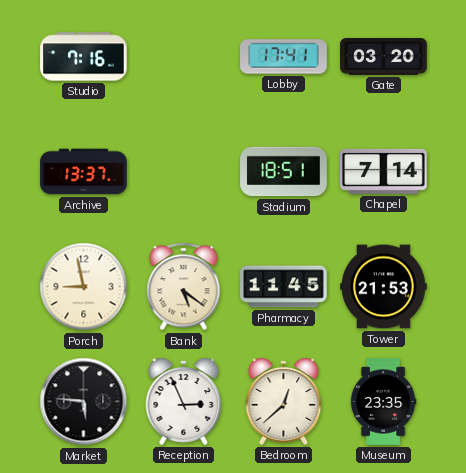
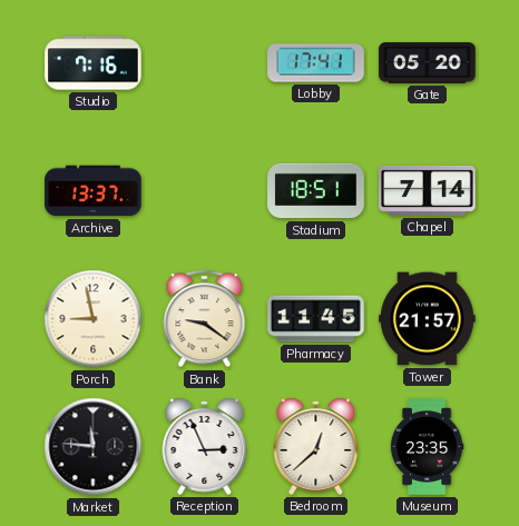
Gate: 03:20 -> 05:20
Bank: 5:21 -> 9:21
Tower: 21:53 -> 21:57
Market: 5:46 -> 11:46
